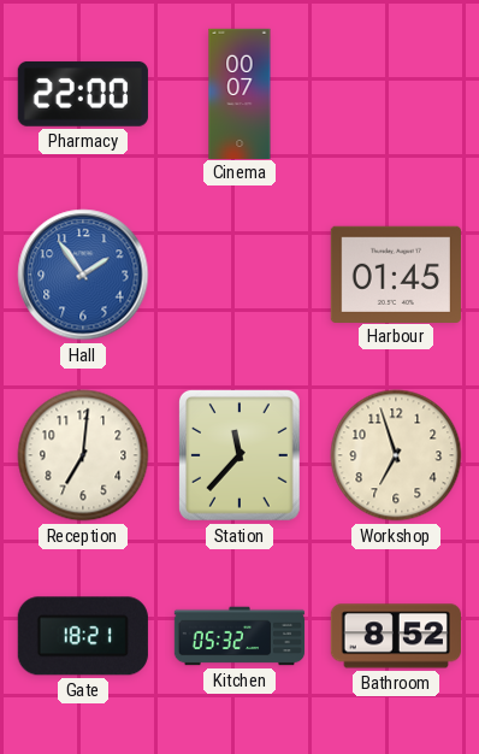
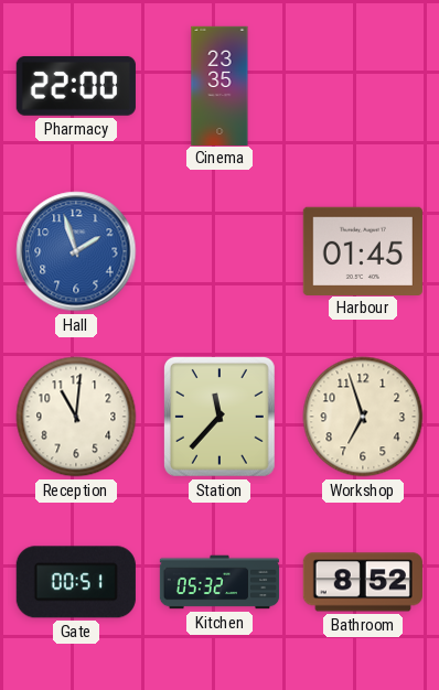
Cinema: 00:07 -> 23:35
Hall: 1:54 -> 1:57
Reception: 7:01 -> 11:01
Gate: 18:21 -> 00:51
